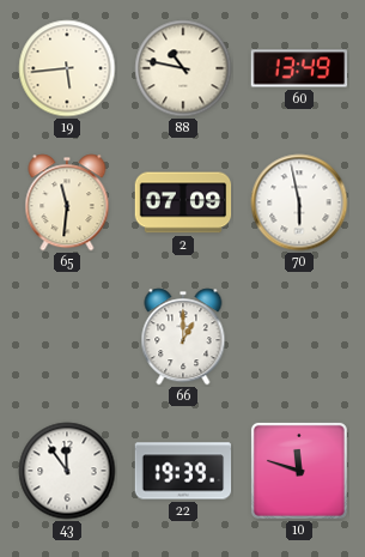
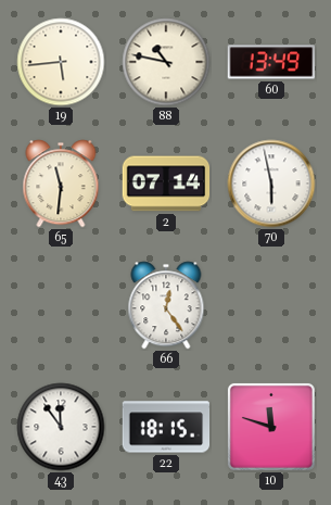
2: 07:09 -> 07:14
66: 1:00 -> 12:24
22: 19:39 -> 18:15
